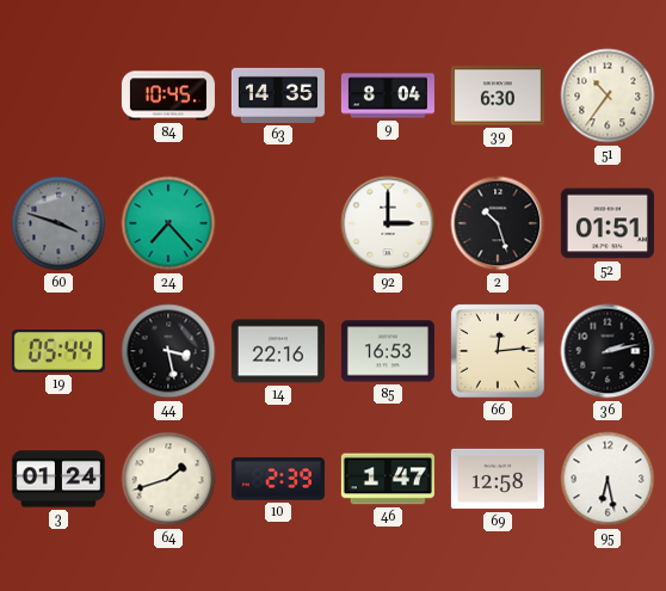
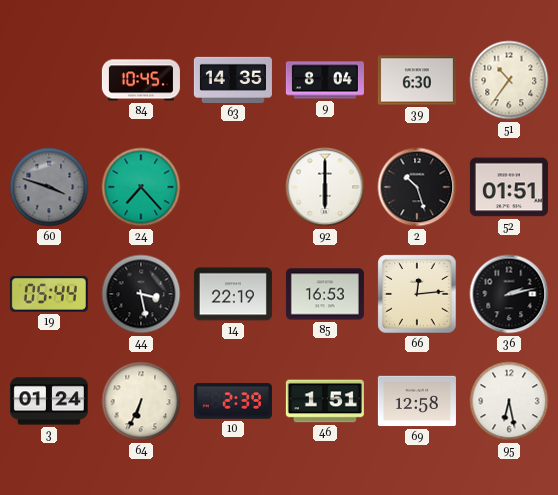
92: 3:00 -> 6:00
14: 22:16 -> 22:19
64: 1:42 -> 6:34
46: 1:47 -> 1:51
